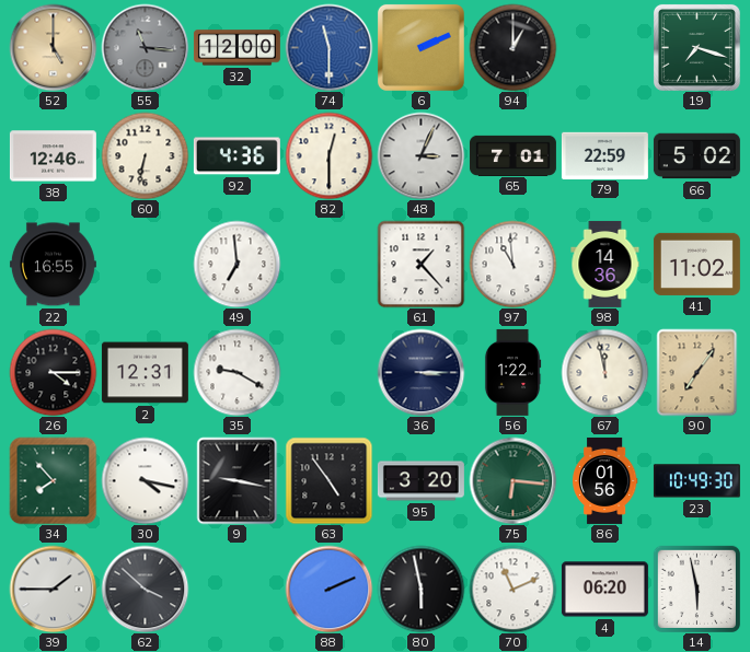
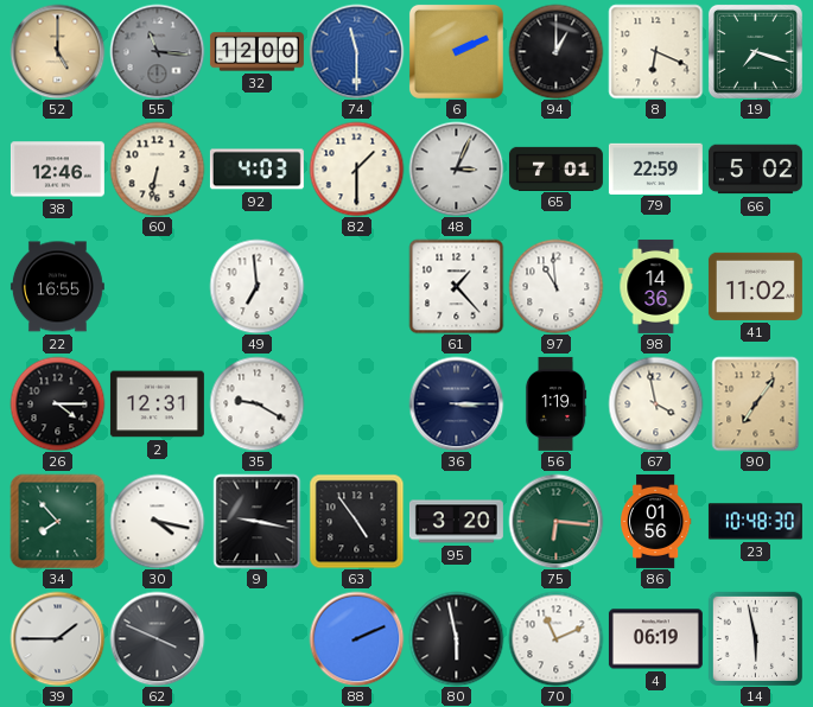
8: none -> 6:19
92: 4:36 -> 4:03
82: 12:30 -> 1:30
56: 1:22 -> 1:19
67: 11:58 -> 3:58
23: 10:49 -> 10:48
62: 3:52 -> 3:49
4: 06:20 -> 06:19
